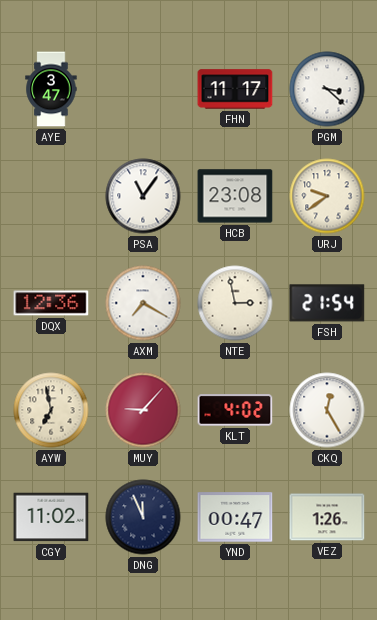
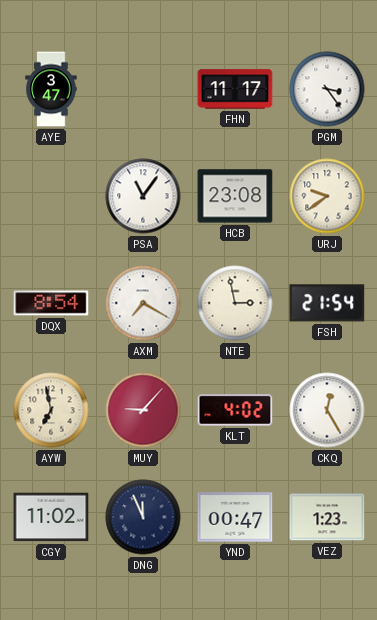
PGM: 3:22 -> 3:24
DQX: 12:36 -> 8:54
VEZ: 1:26 -> 1:23
